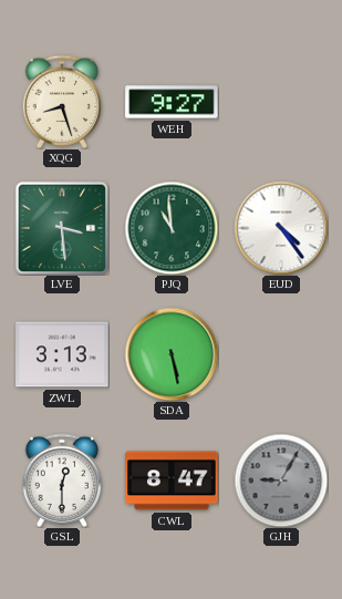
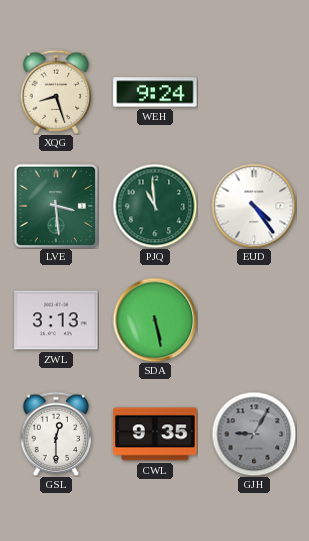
WEH: 9:27 -> 9:24
CWL: 8:47 -> 9:35
